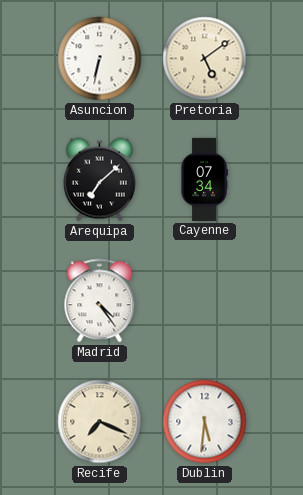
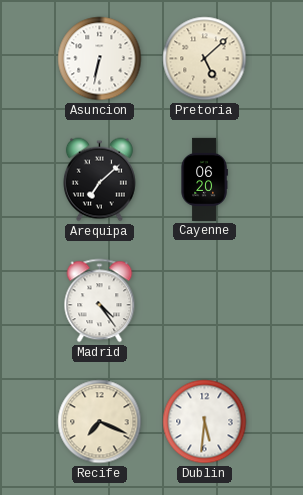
Pretoria: 5:09 -> 5:08
Cayenne: 07:34 -> 06:20
